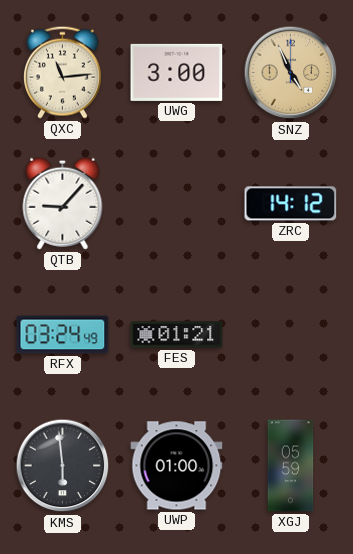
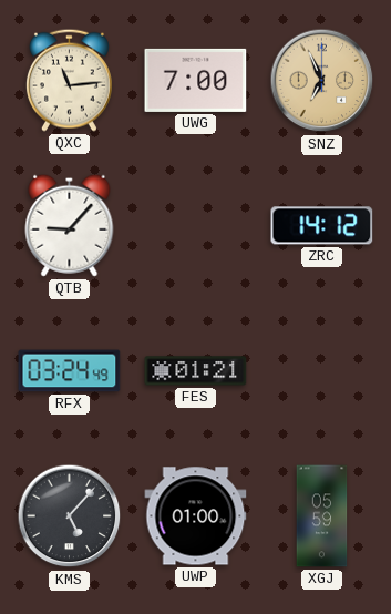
UWG: 3:00 -> 7:00
SNZ: 4:56 -> 6:56
KMS: 5:59 -> 5:07
